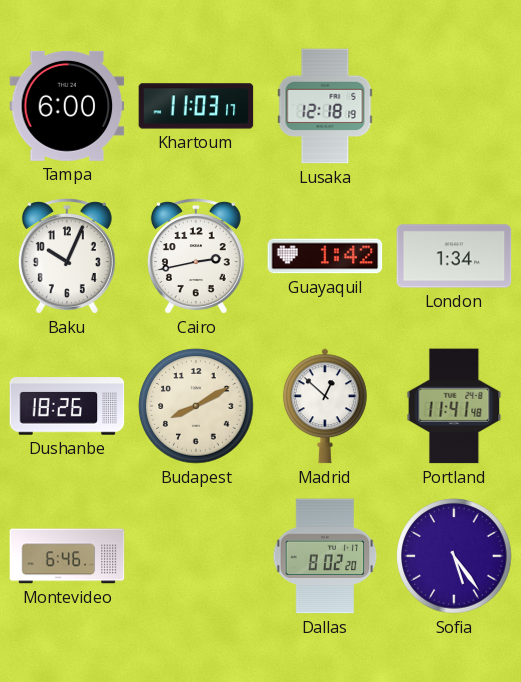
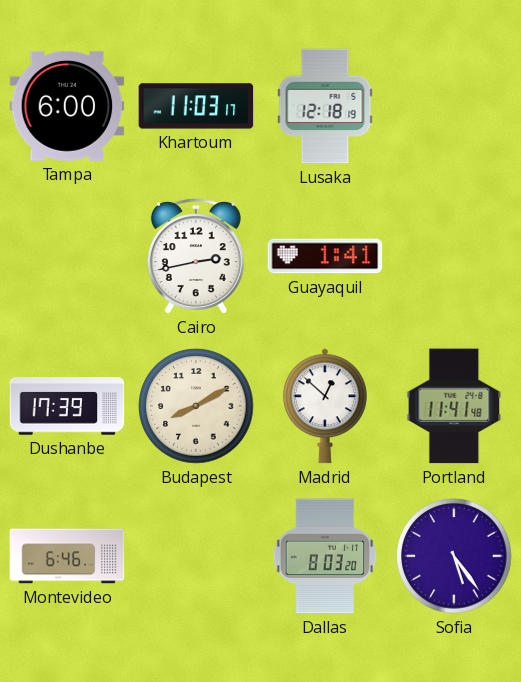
Baku: 10:04 -> none
Guayaquil: 1:42 -> 1:41
London: 1:34 -> none
Dushanbe: 18:26 -> 17:39
Dallas: 8:02 -> 8:03
